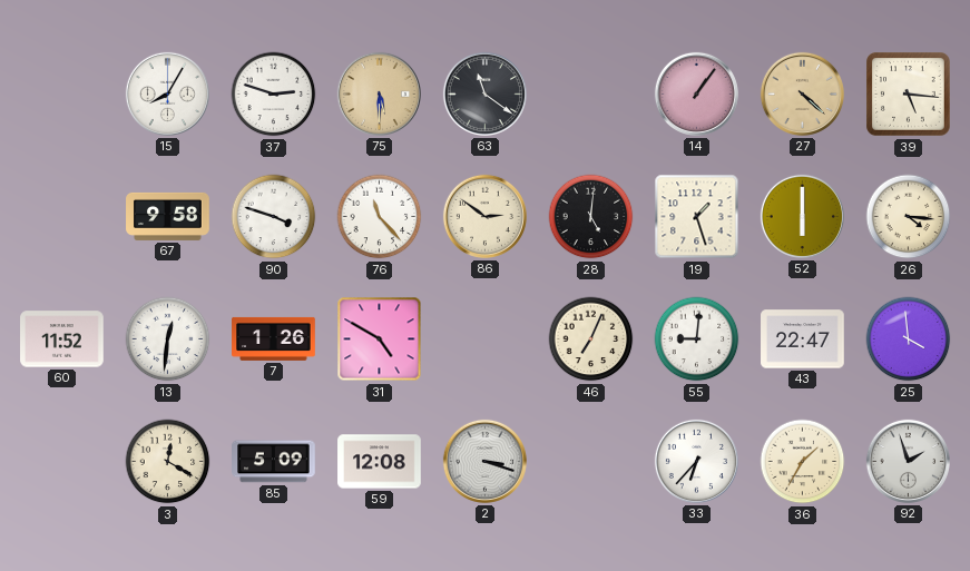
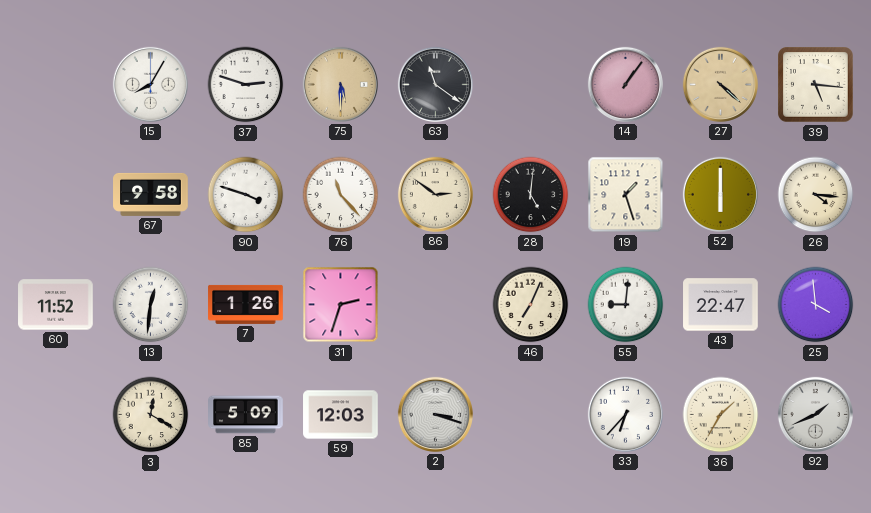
31: 4:50 -> 2:33
59: 12:08 -> 12:03
92: 1:57 -> 1:41
